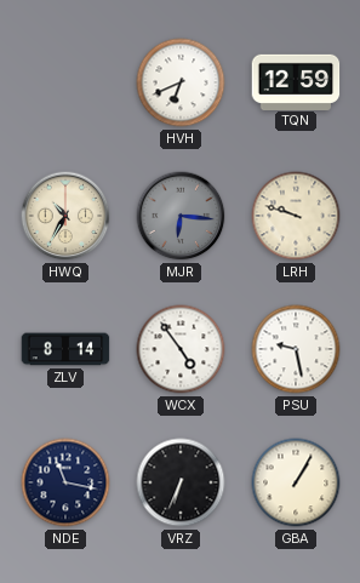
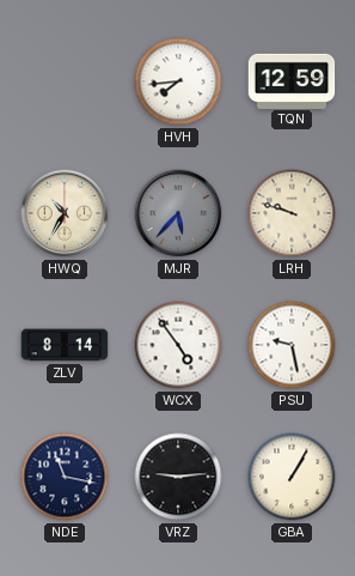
HVH: 6:41 -> 7:44
MJR: 6:16 -> 5:37
VRZ: 6:34 -> 9:14
